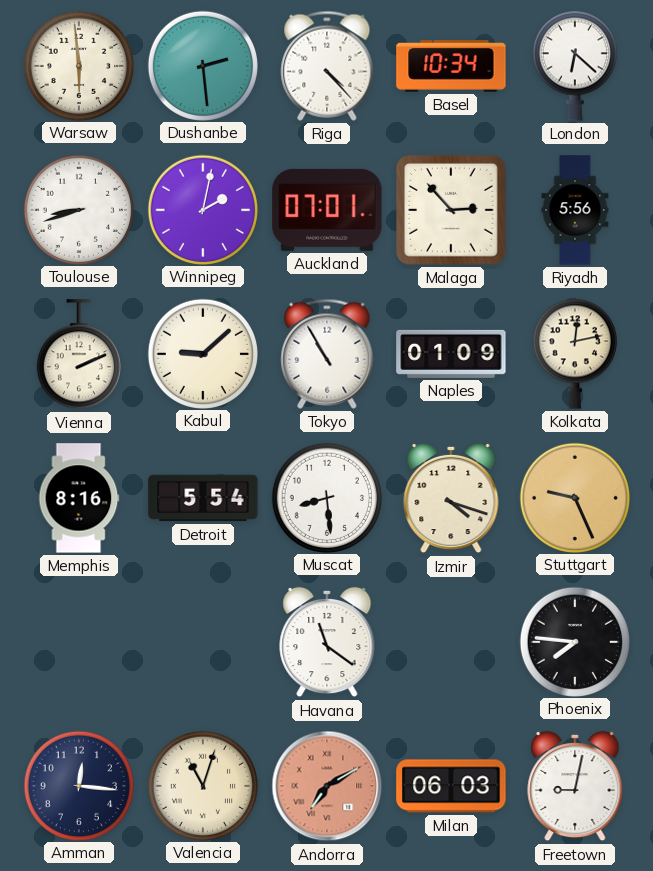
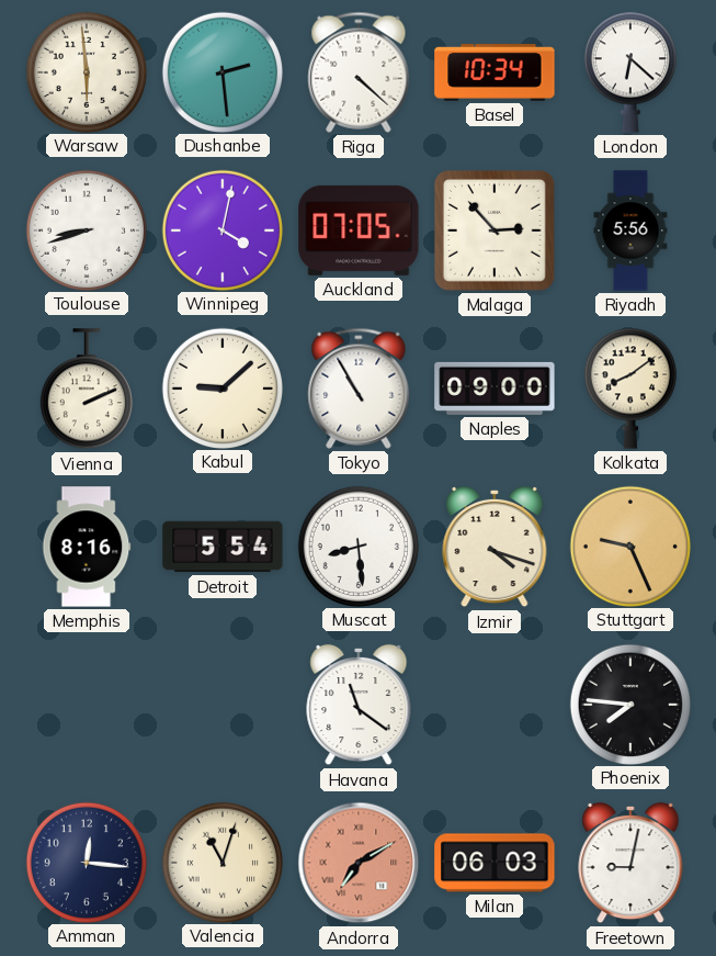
Riga: 4:23 -> 4:22
Winnipeg: 2:02 -> 4:02
Auckland: 07:01 -> 07:05
Naples: 01:09 -> 09:00
Kolkata: 12:13 -> 8:09
